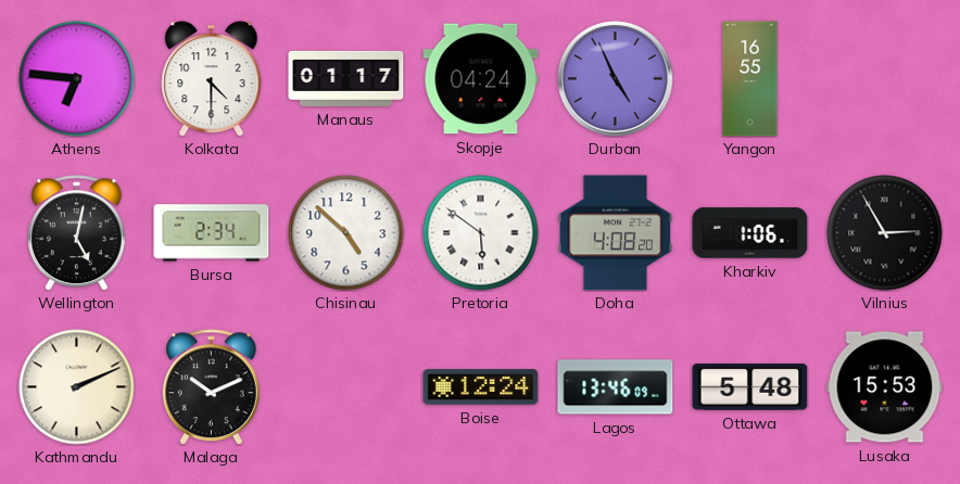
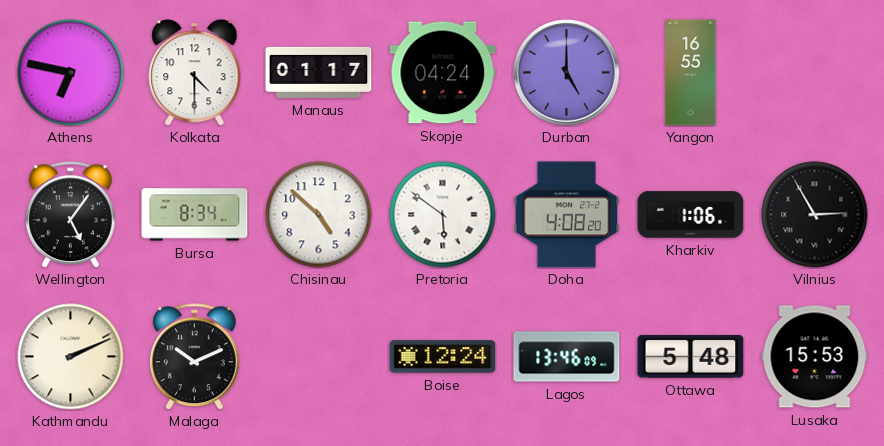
Athens: 6:46 -> 6:47
Durban: 4:56 -> 5:00
Wellington: 5:02 -> 5:06
Bursa: 2:34 -> 8:34
